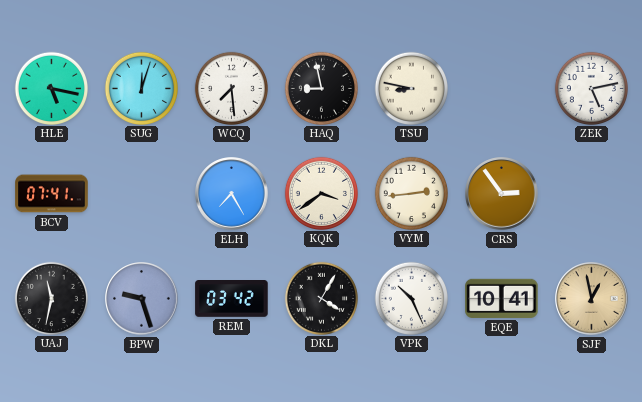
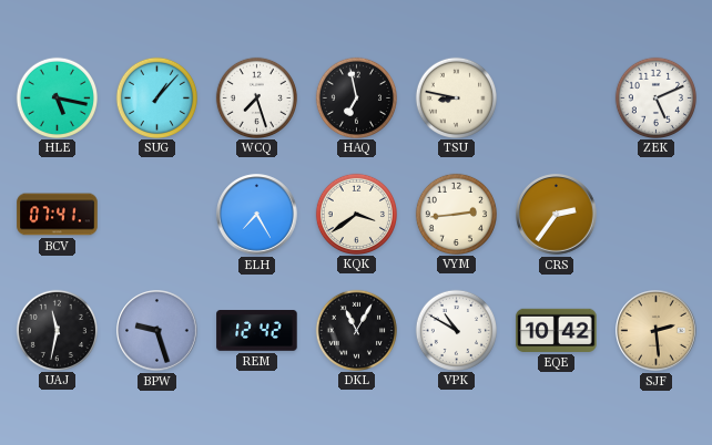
SUG: 12:03 -> 1:07
WCQ: 7:29 -> 7:27
HAQ: 8:58 -> 6:58
ZEK: 5:13 -> 5:11
CRS: 2:54 -> 2:36
REM: 03:42 -> 12:42
DKL: 4:05 -> 11:05
VPK: 10:26 -> 10:50
EQE: 10:41 -> 10:42
SJF: 12:58 -> 2:29
